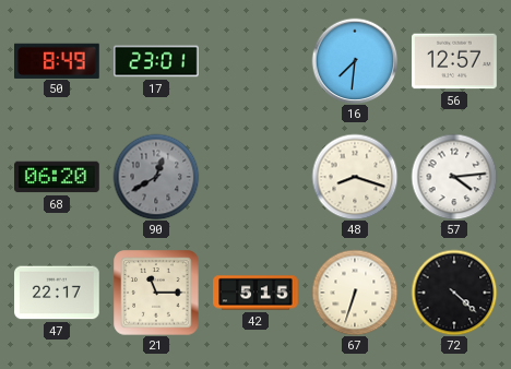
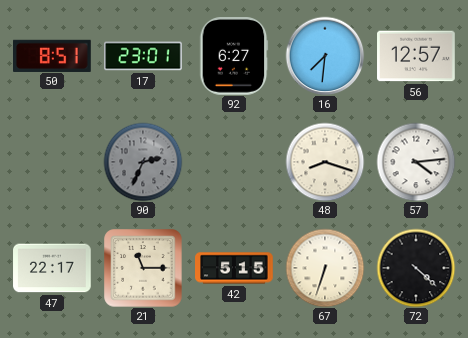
50: 8:49 -> 8:51
92: none -> 6:27
68: 06:20 -> none
90: 12:40 -> 2:34
